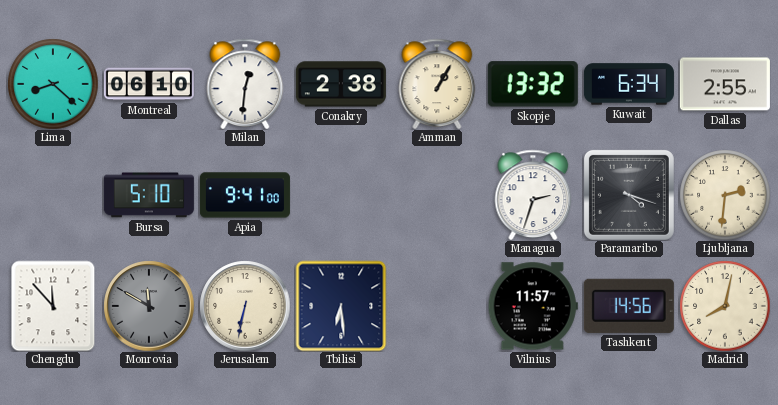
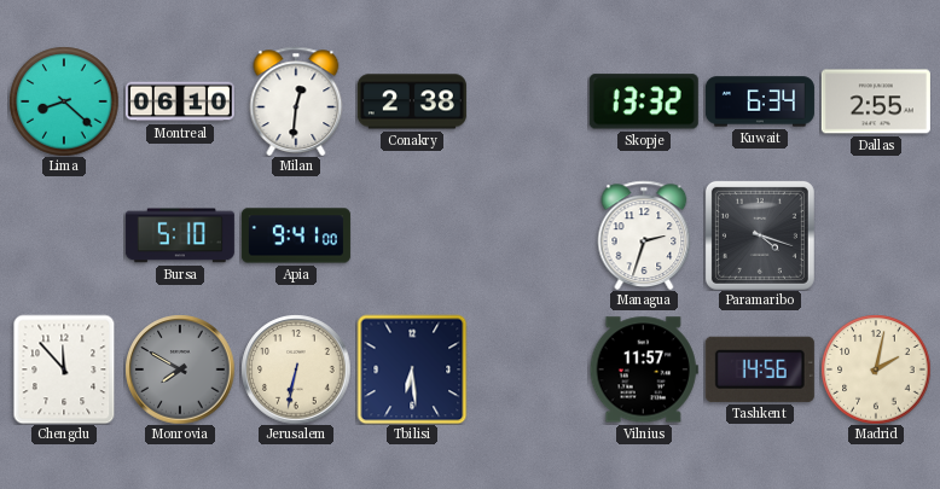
Amman: 1:05 -> none
Ljubljana: 2:31 -> none
Monrovia: 11:50 -> 7:50
Madrid: 8:02 -> 2:02
